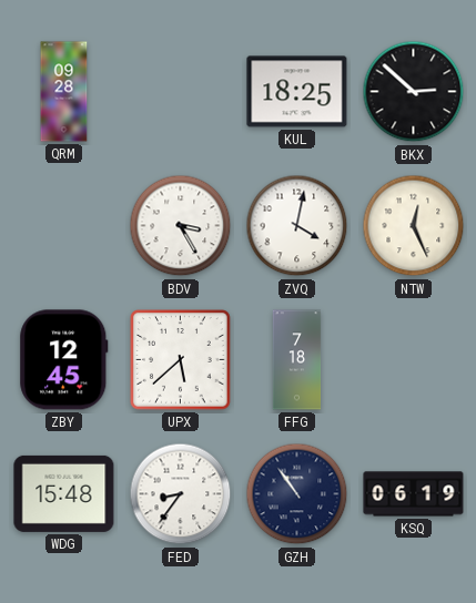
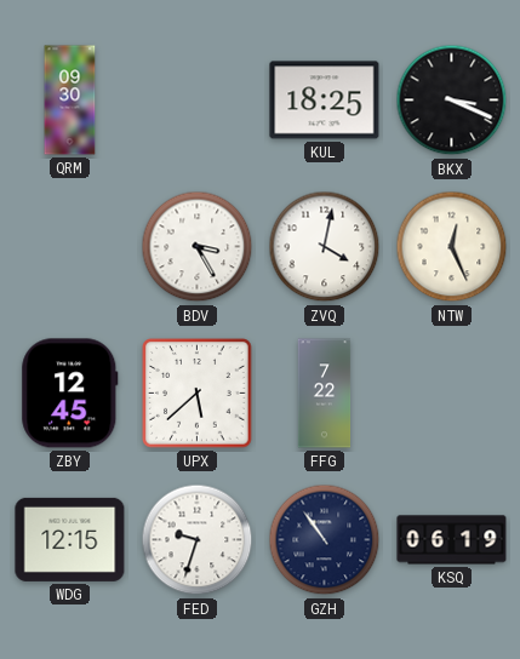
QRM: 09:28 -> 09:30
BKX: 2:52 -> 3:19
FFG: 7:18 -> 7:22
WDG: 15:48 -> 12:15
FED: 8:36 -> 9:33
